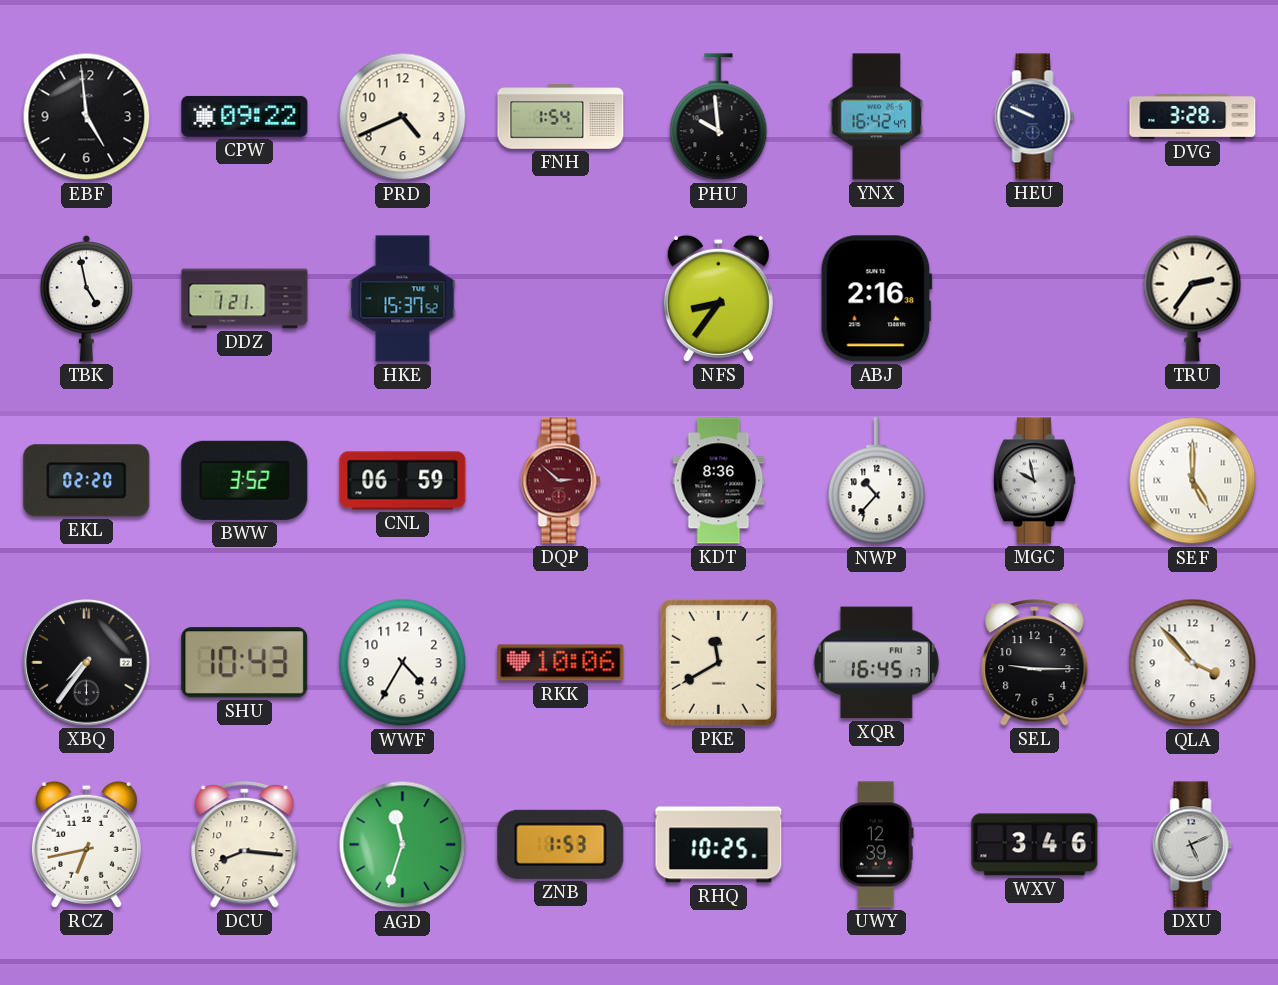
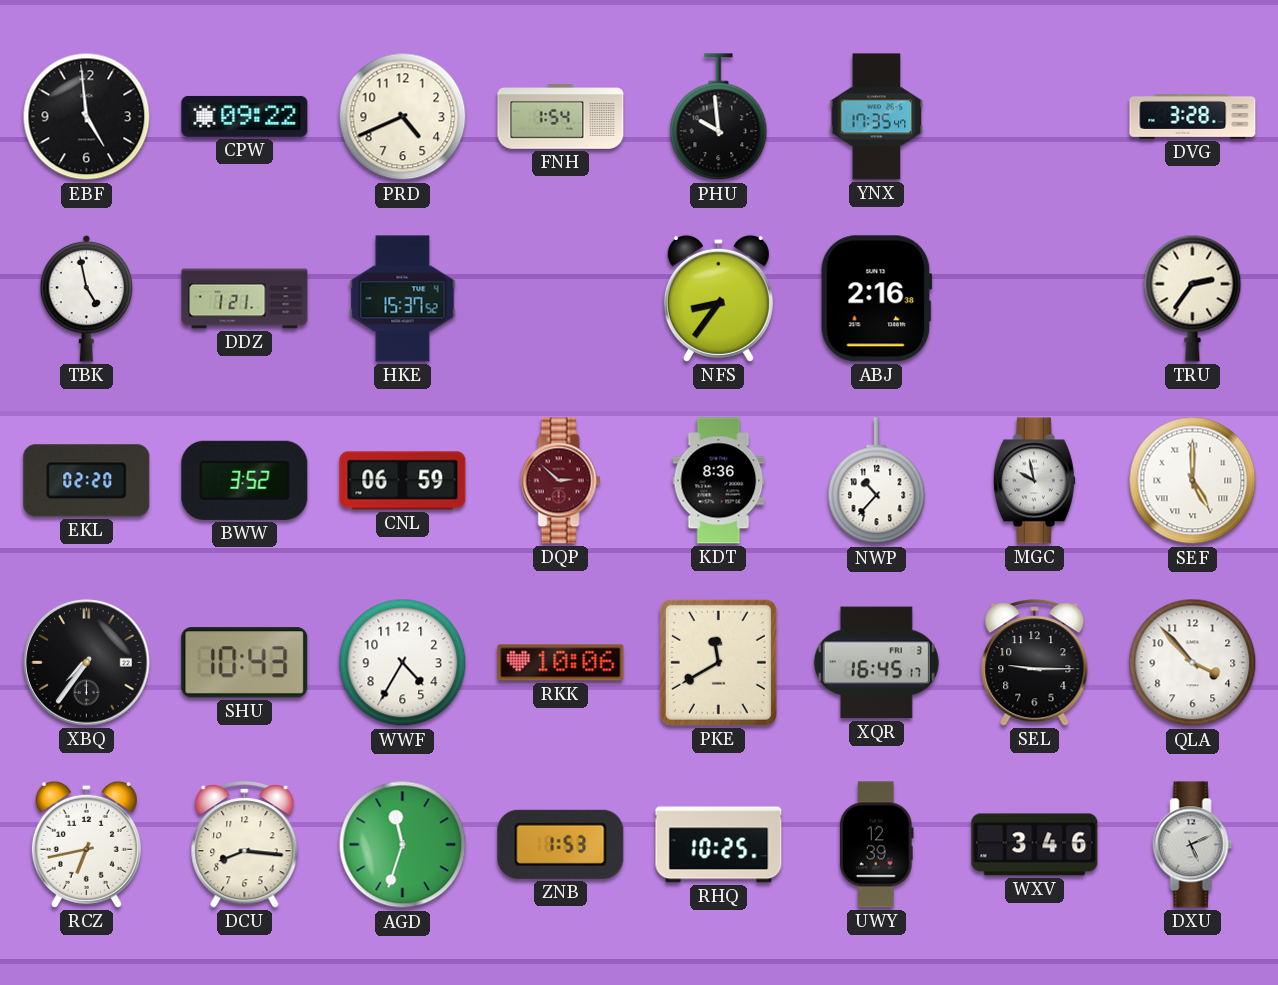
YNX: 16:42 -> 17:35
HEU: 9:49 -> none
